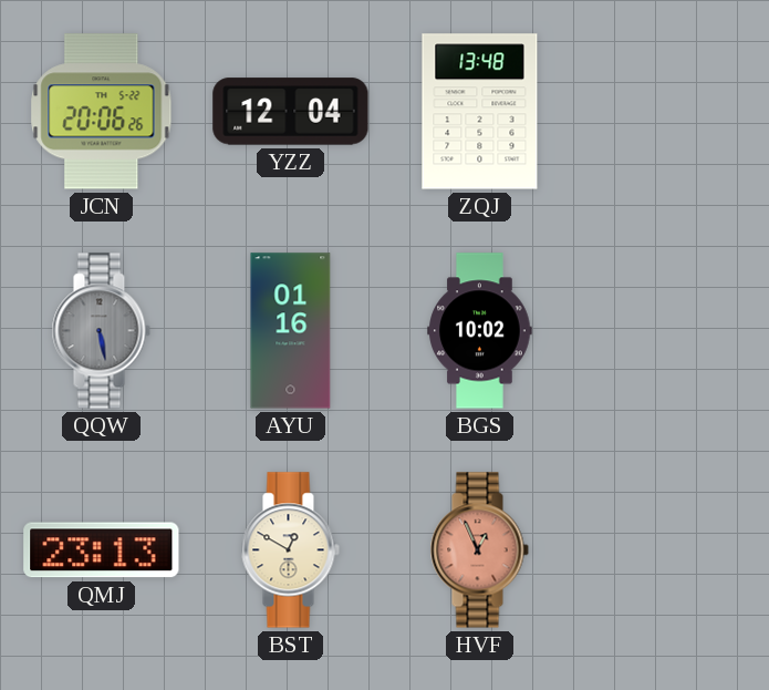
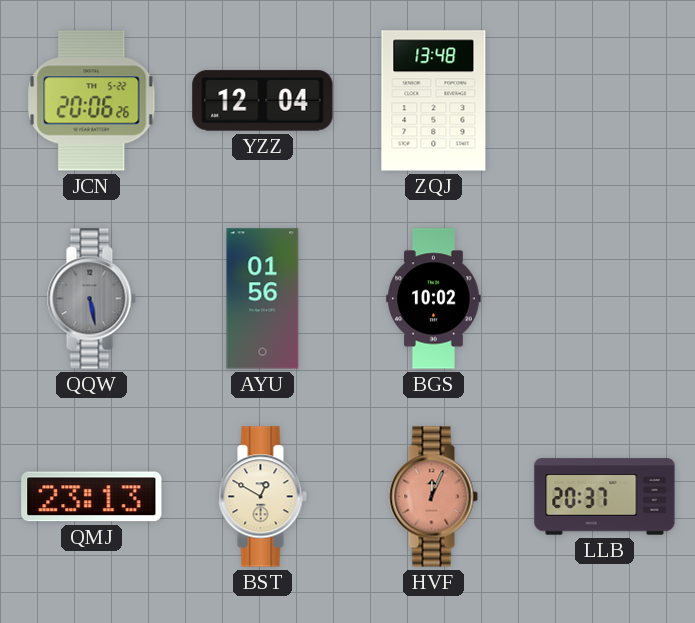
AYU: 01:16 -> 01:56
HVF: 12:56 -> 12:04
LLB: none -> 20:37
